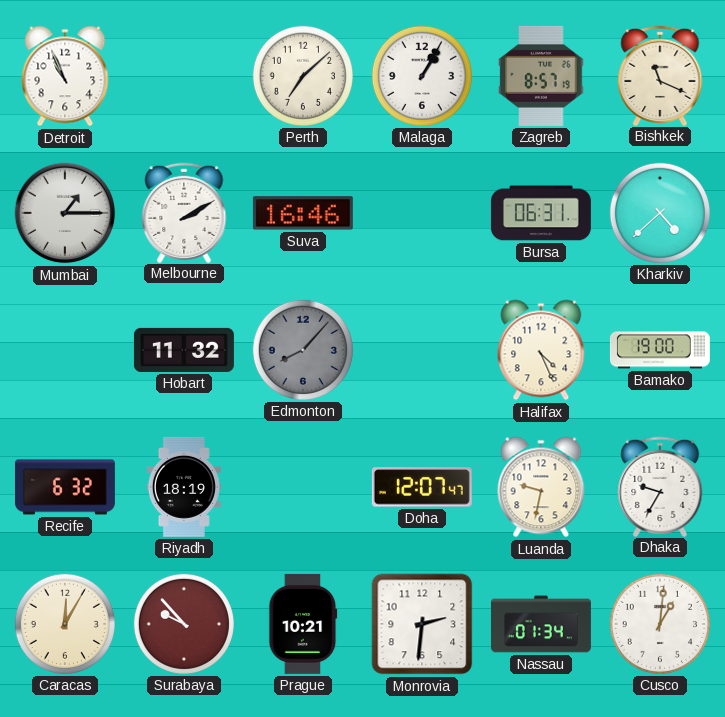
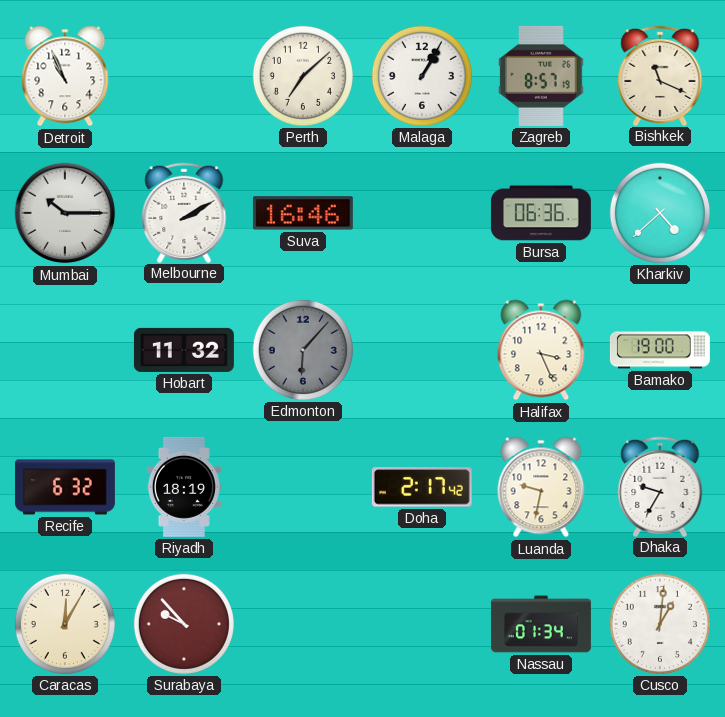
Mumbai: 1:15 -> 10:15
Bursa: 06:31 -> 06:36
Edmonton: 8:07 -> 6:07
Halifax: 4:26 -> 3:26
Doha: 12:07 -> 2:17
Prague: 10:21 -> none
Monrovia: 2:31 -> none
